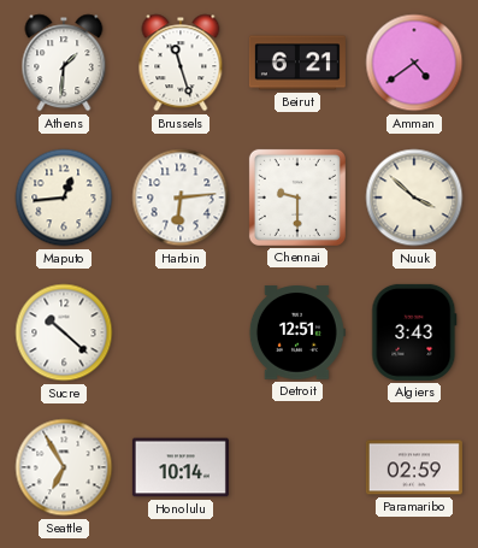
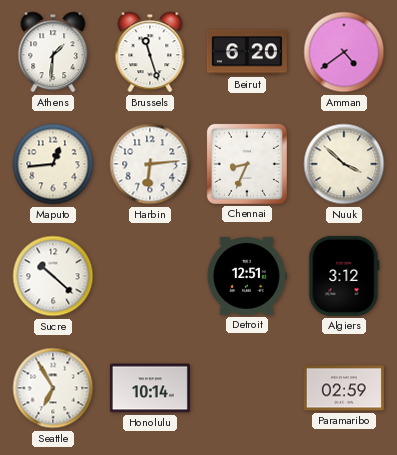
Beirut: 6:21 -> 6:20
Chennai: 9:30 -> 8:34
Algiers: 3:43 -> 3:12
